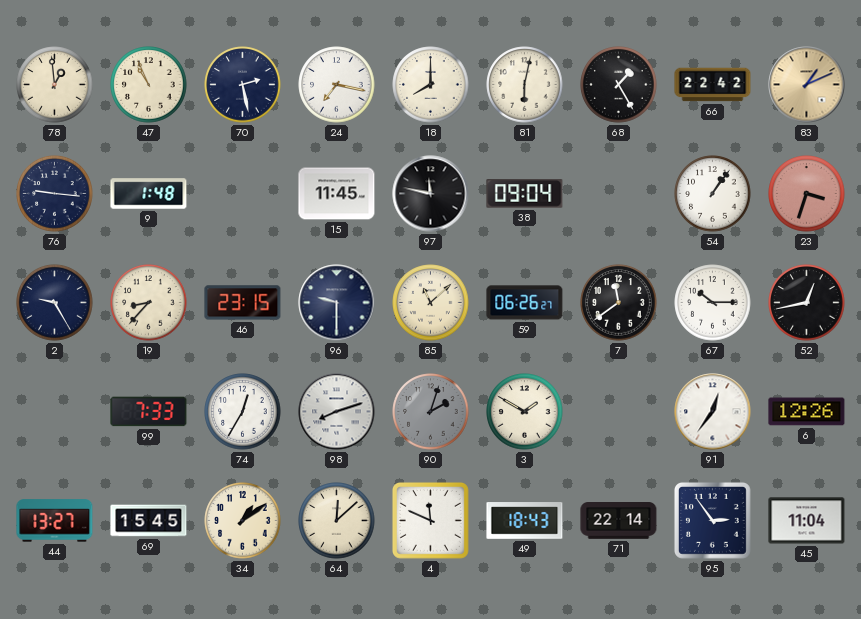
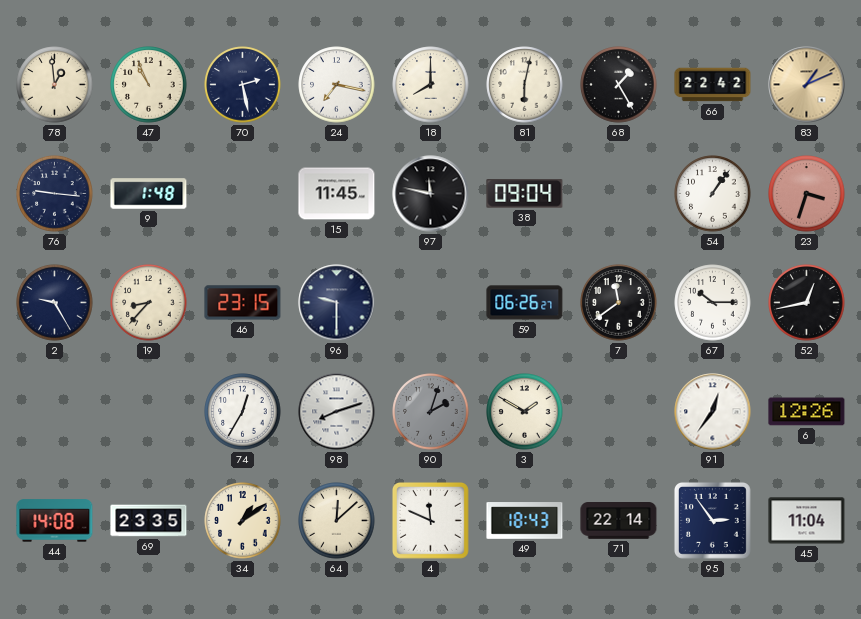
85: 11:08 -> none
99: 7:33 -> none
44: 13:27 -> 14:08
69: 15:45 -> 23:35
